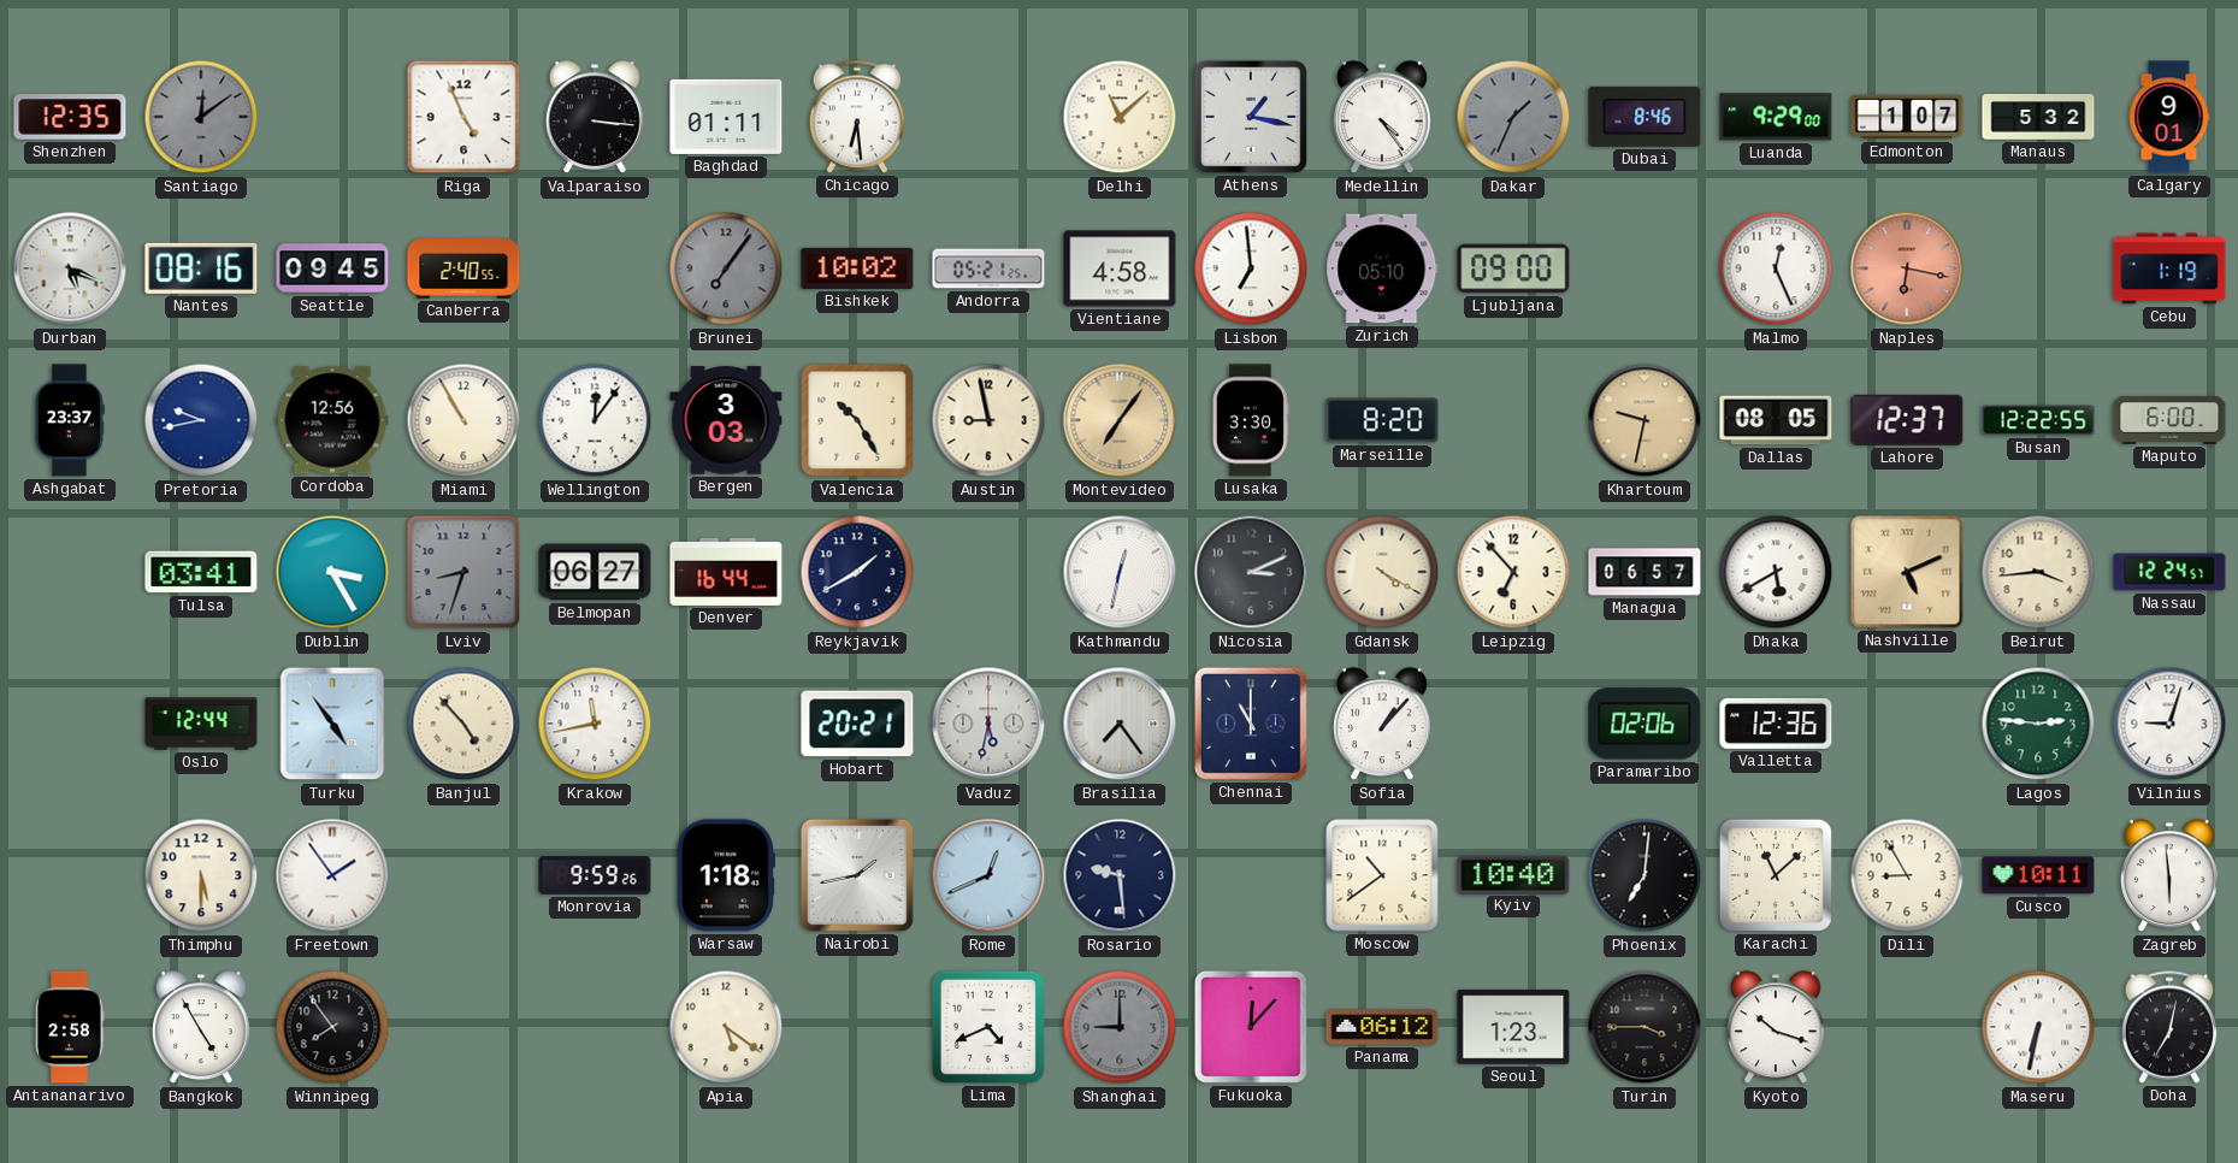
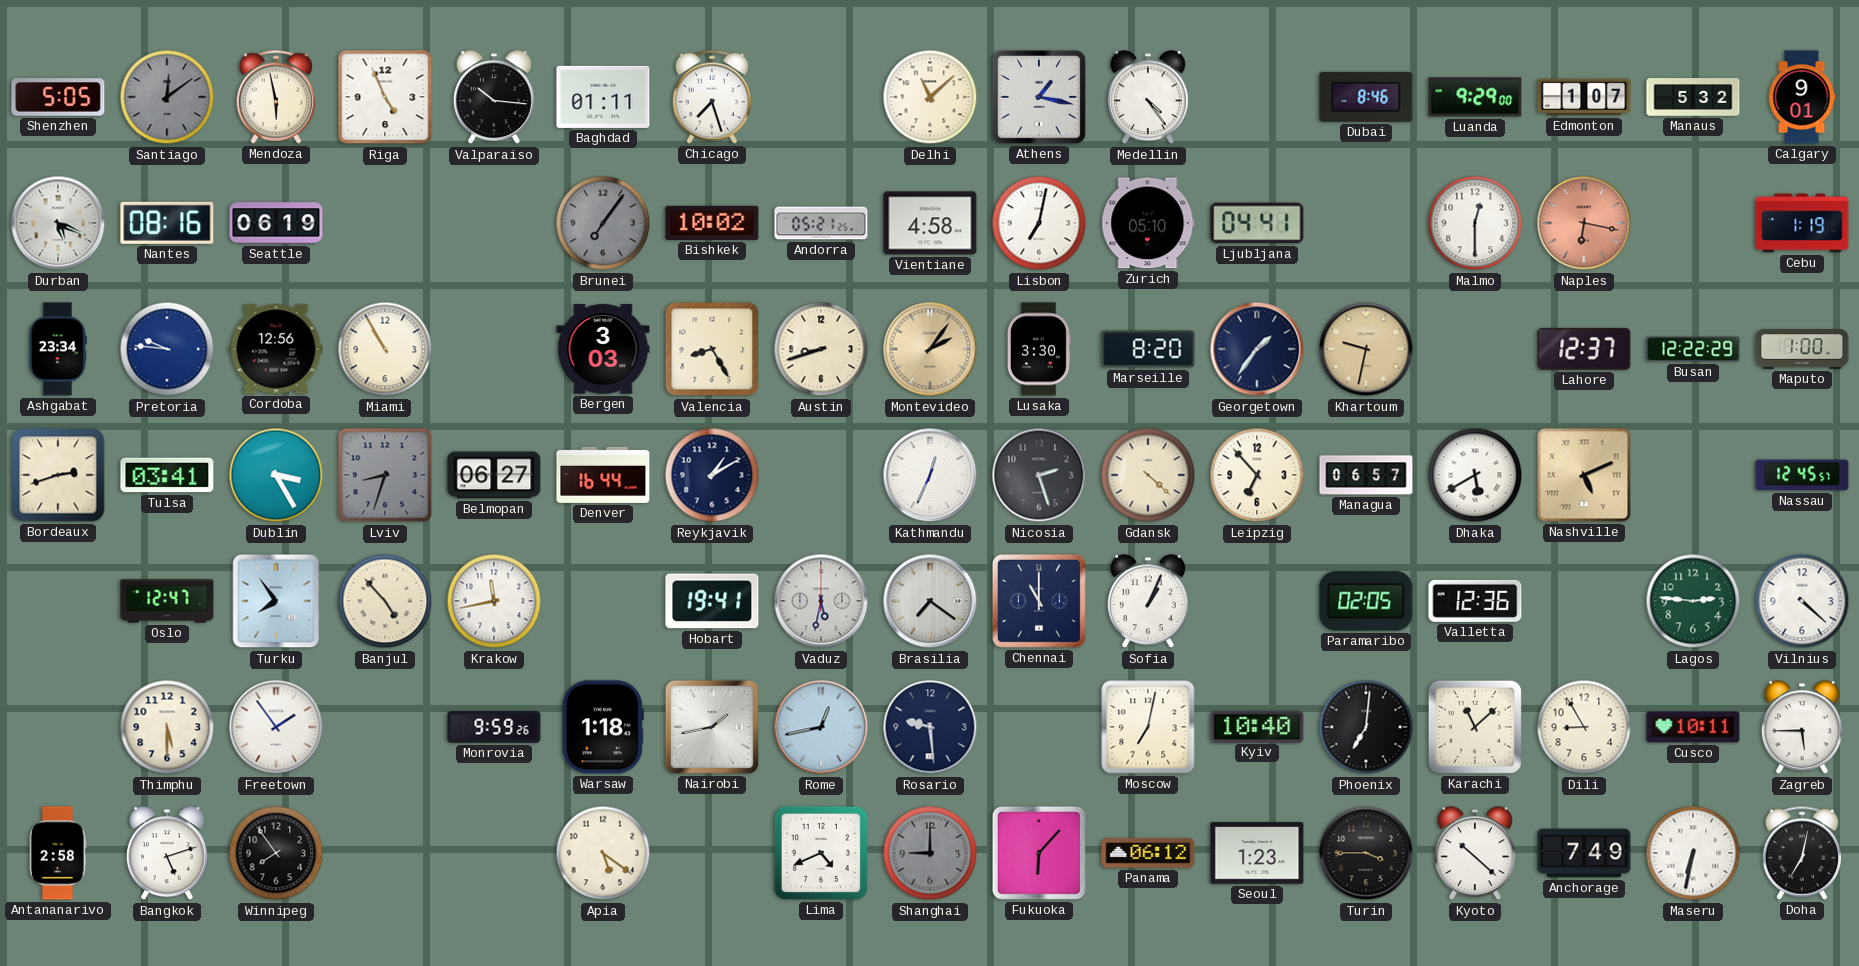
Shenzhen: 12:35 -> 5:05
Mendoza: none -> 5:58
Valparaiso: 3:16 -> 10:16
Chicago: 6:29 -> 7:27
Dakar: 1:34 -> none
Seattle: 09:45 -> 06:19
Canberra: 2:40 -> none
Lisbon: 6:59 -> 7:02
Ljubljana: 09:00 -> 04:41
Malmo: 12:26 -> 12:30
Ashgabat: 23:37 -> 23:34
Pretoria: 9:43 -> 9:46
Wellington: 12:06 -> none
Valencia: 10:25 -> 8:25
Austin: 8:58 -> 8:42
Montevideo: 7:06 -> 2:06
Georgetown: none -> 1:36
Dallas: 08:05 -> none
Busan: 12:22:55 -> 12:22:29
Maputo: 6:00 -> 1:00
Bordeaux: none -> 2:42
Reykjavik: 1:40 -> 1:10
Kathmandu: 12:32 -> 12:34
Nicosia: 3:11 -> 2:27
Gdansk: 4:20 -> 4:22
Beirut: 3:44 -> none
Nassau: 12:24 -> 12:45
Oslo: 12:44 -> 12:47
Turku: 4:54 -> 7:54
Hobart: 20:21 -> 19:41
Brasilia: 7:24 -> 7:21
Sofia: 1:07 -> 1:04
Paramaribo: 02:06 -> 02:05
Vilnius: 9:03 -> 4:22
Rome: 12:41 -> 12:43
Moscow: 10:39 -> 7:02
Zagreb: 5:59 -> 5:45
Bangkok: 4:55 -> 5:12
Fukuoka: 12:07 -> 6:07
Kyoto: 10:18 -> 10:22
Anchorage: none -> 7:49
